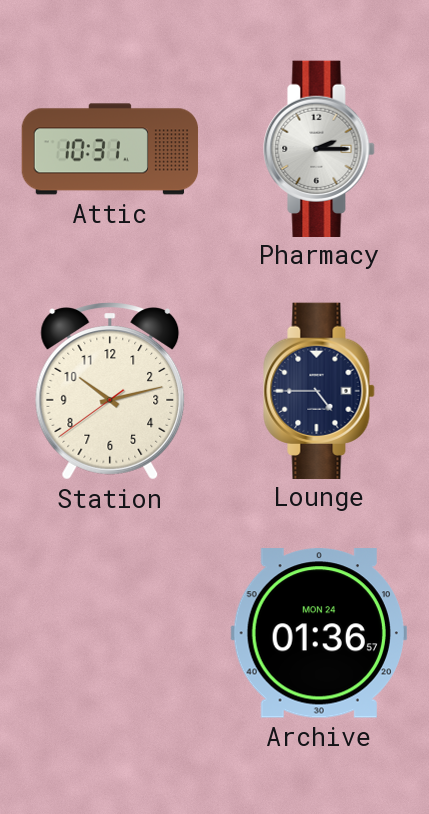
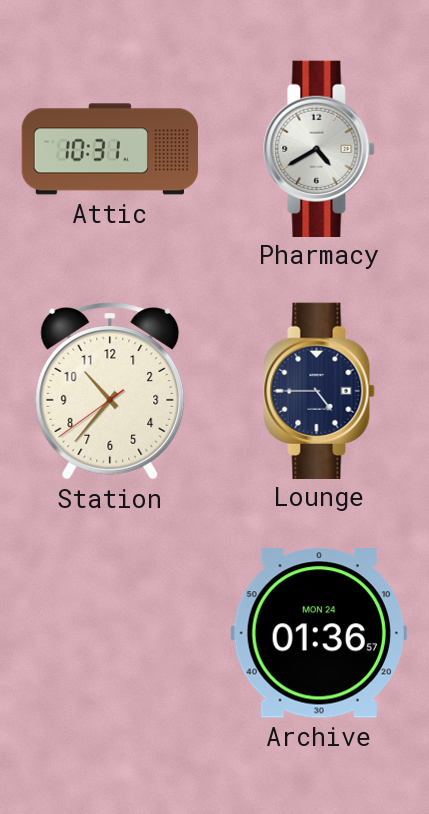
Pharmacy: 2:15 -> 4:40
Station: 10:12 -> 10:36
